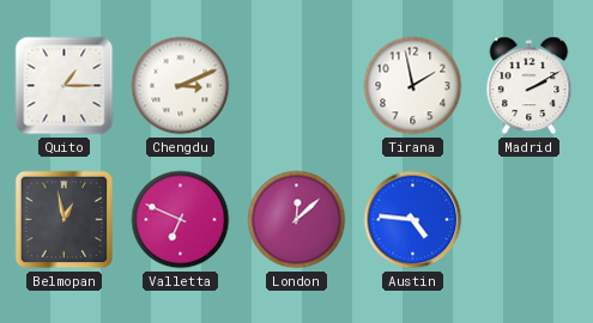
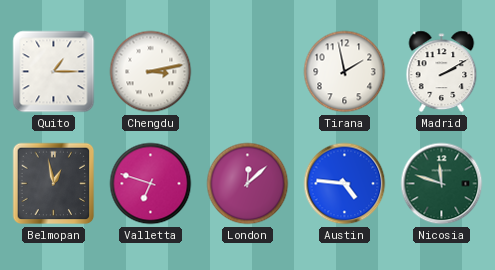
Chengdu: 3:11 -> 3:13
Valletta: 6:49 -> 6:48
Nicosia: none -> 11:48
